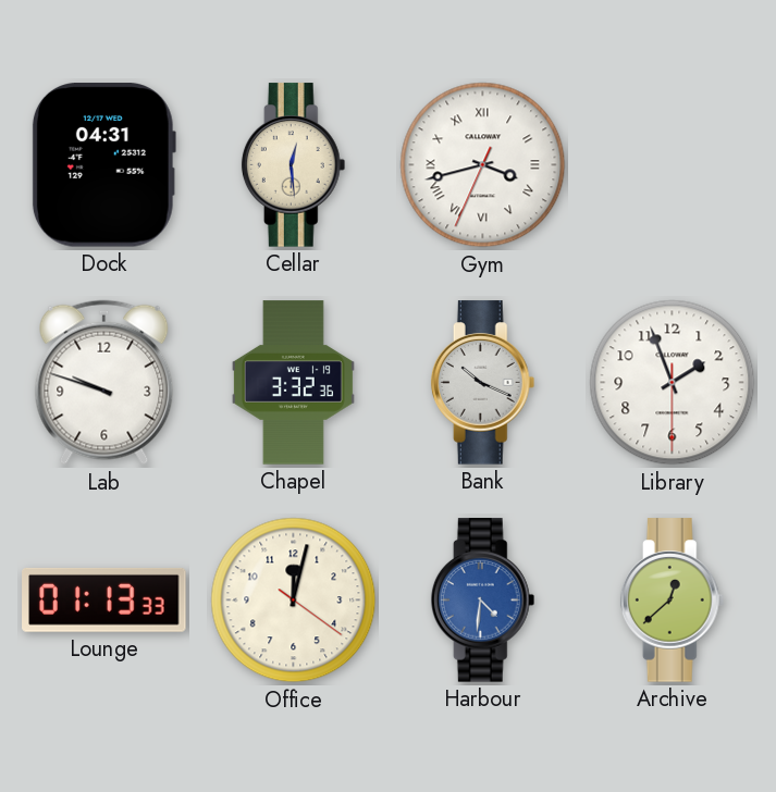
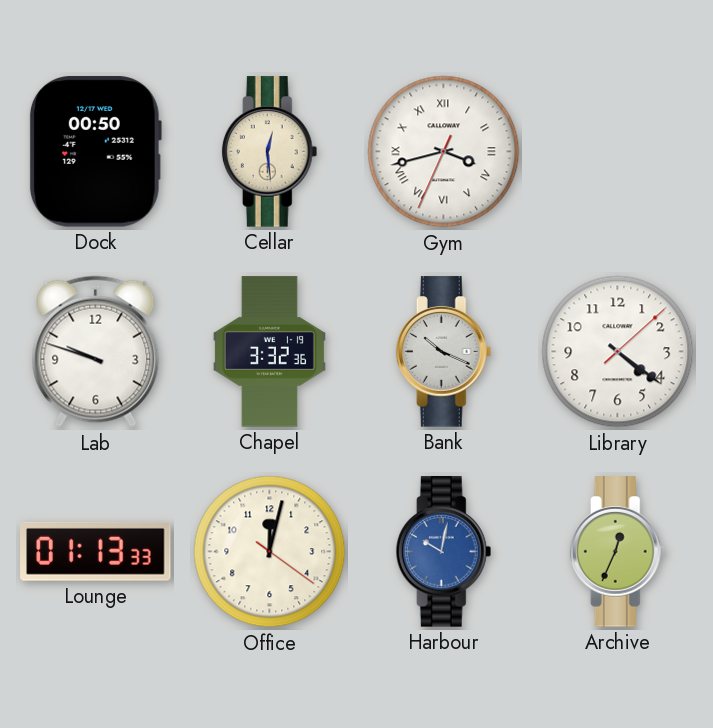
Dock: 04:31 -> 00:50
Library: 1:56 -> 4:21
Harbour: 4:31 -> 10:02
Archive: 12:38 -> 12:34
